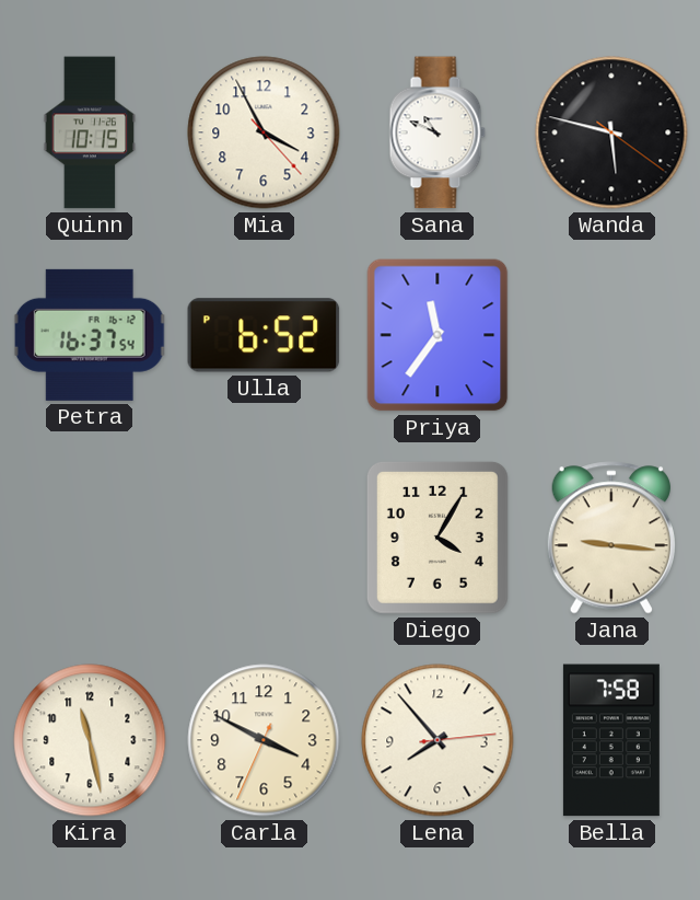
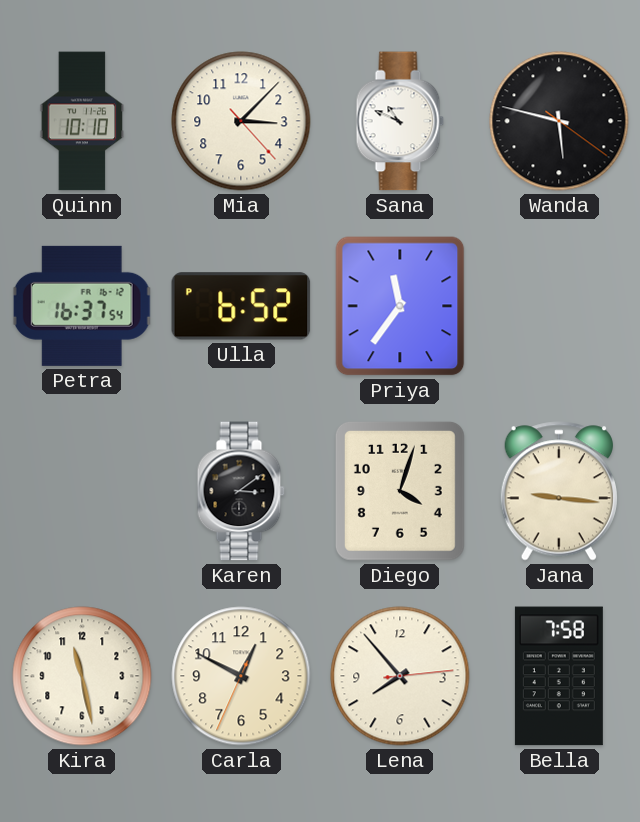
Quinn: 10:15 -> 10:10
Mia: 3:55 -> 3:07
Karen: none -> 3:09
Diego: 4:05 -> 4:03
Carla: 3:49 -> 12:49
